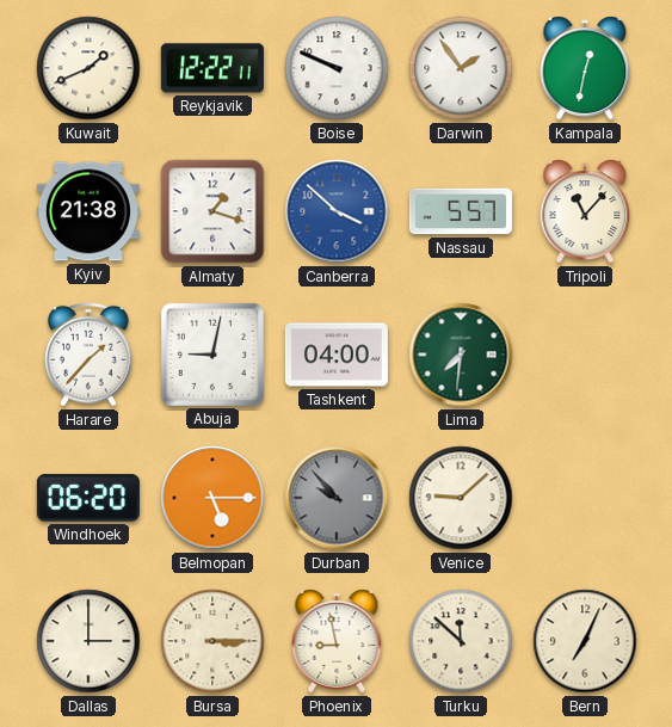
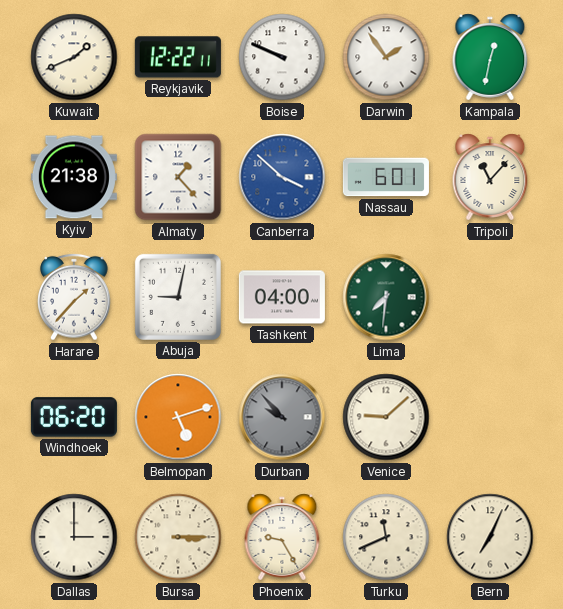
Almaty: 1:18 -> 1:23
Nassau: 5:57 -> 6:01
Belmopan: 5:15 -> 5:12
Phoenix: 8:58 -> 9:25
Turku: 11:52 -> 11:41
